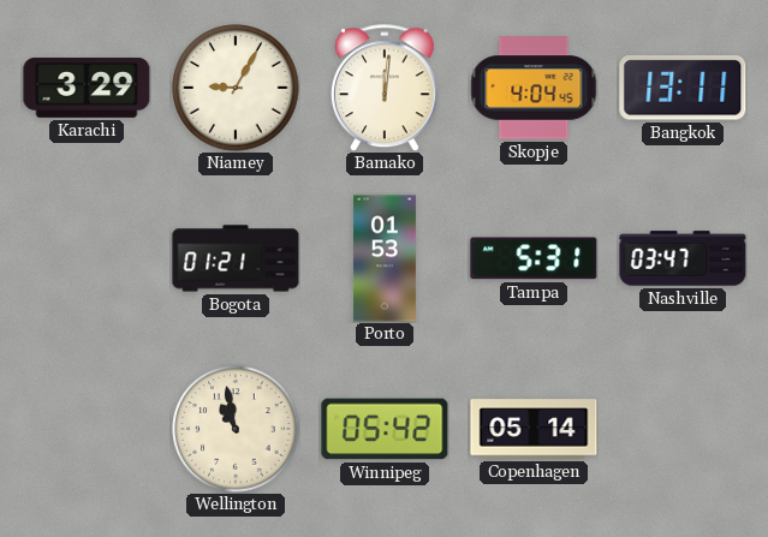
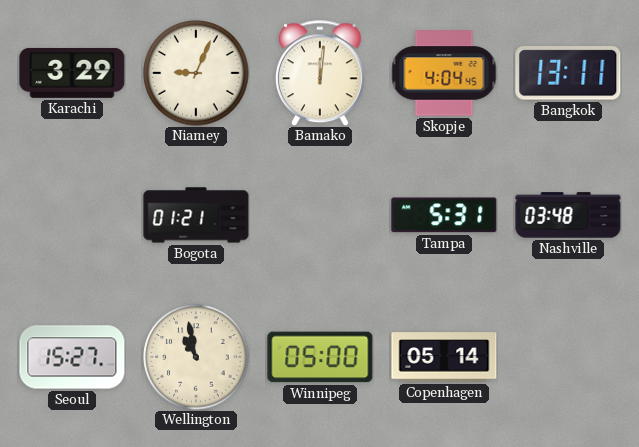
Niamey: 9:05 -> 9:04
Porto: 01:53 -> none
Nashville: 03:47 -> 03:48
Seoul: none -> 15:27
Winnipeg: 05:42 -> 05:00
